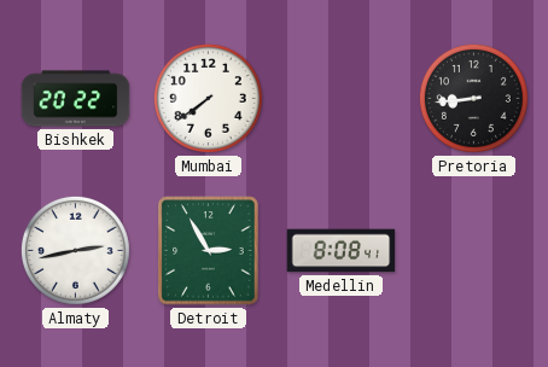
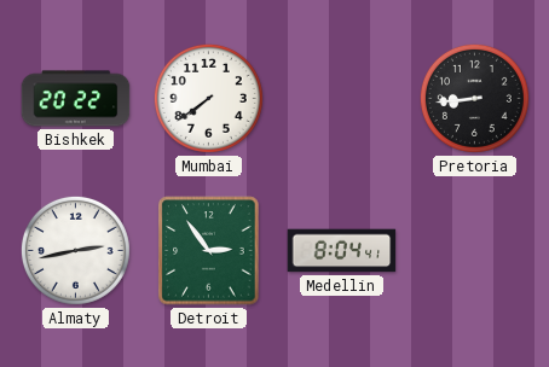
Detroit: 2:55 -> 2:54
Medellin: 8:08 -> 8:04
